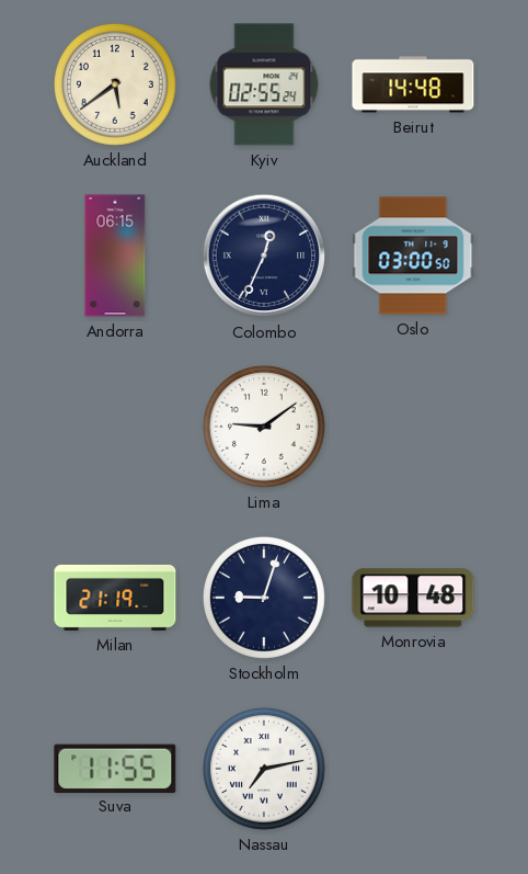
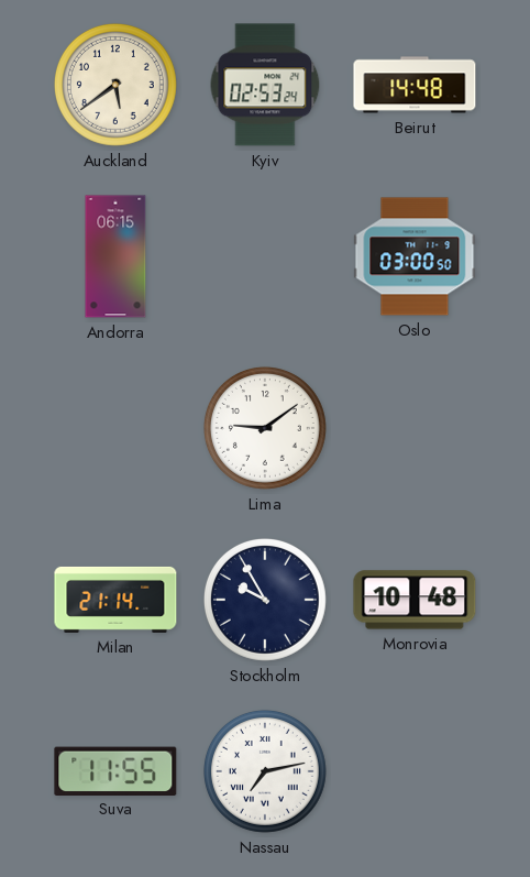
Kyiv: 02:55 -> 02:53
Colombo: 12:34 -> none
Milan: 21:19 -> 21:14
Stockholm: 9:03 -> 9:55
